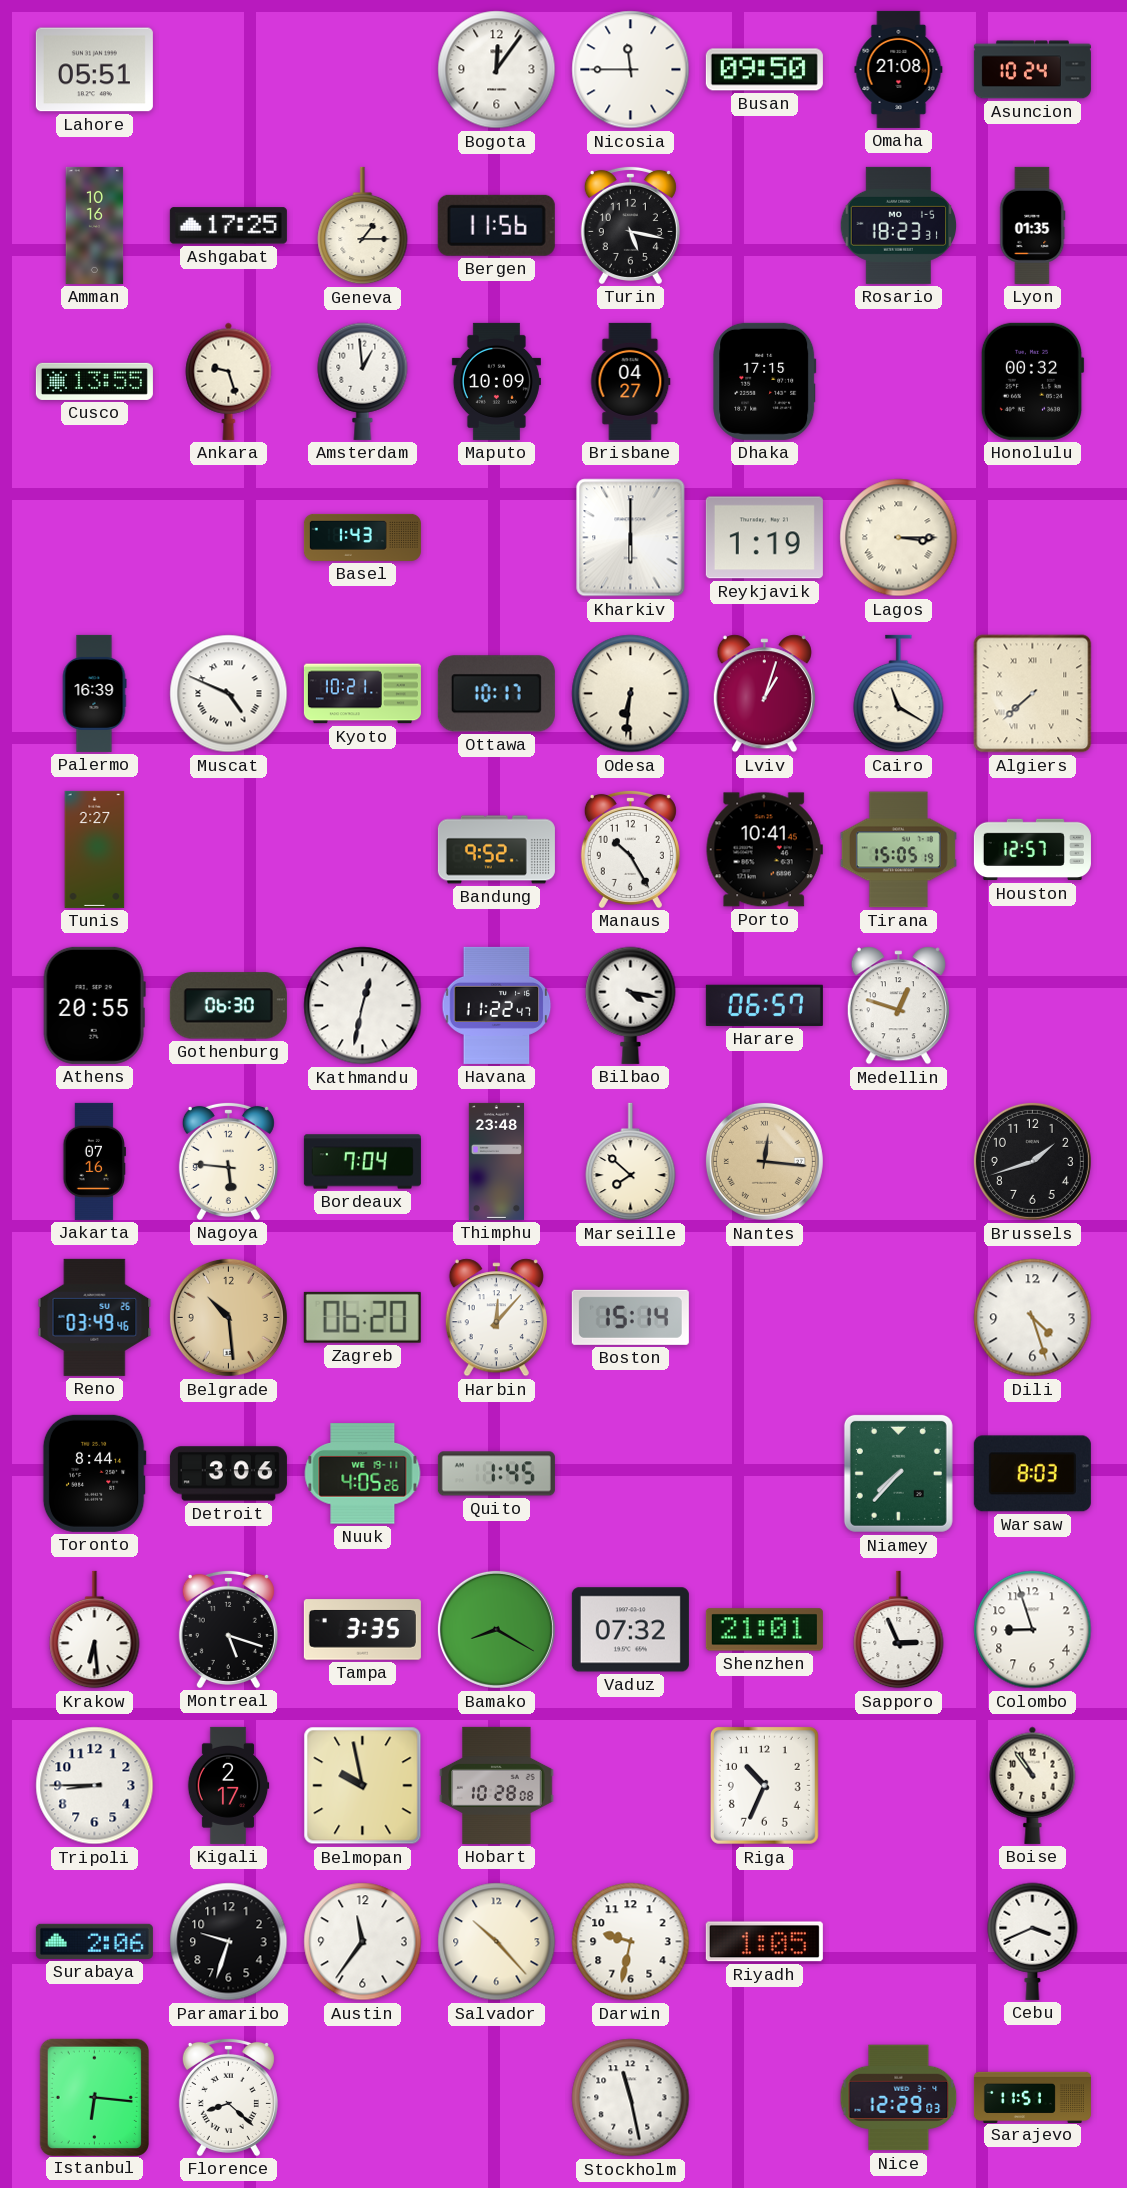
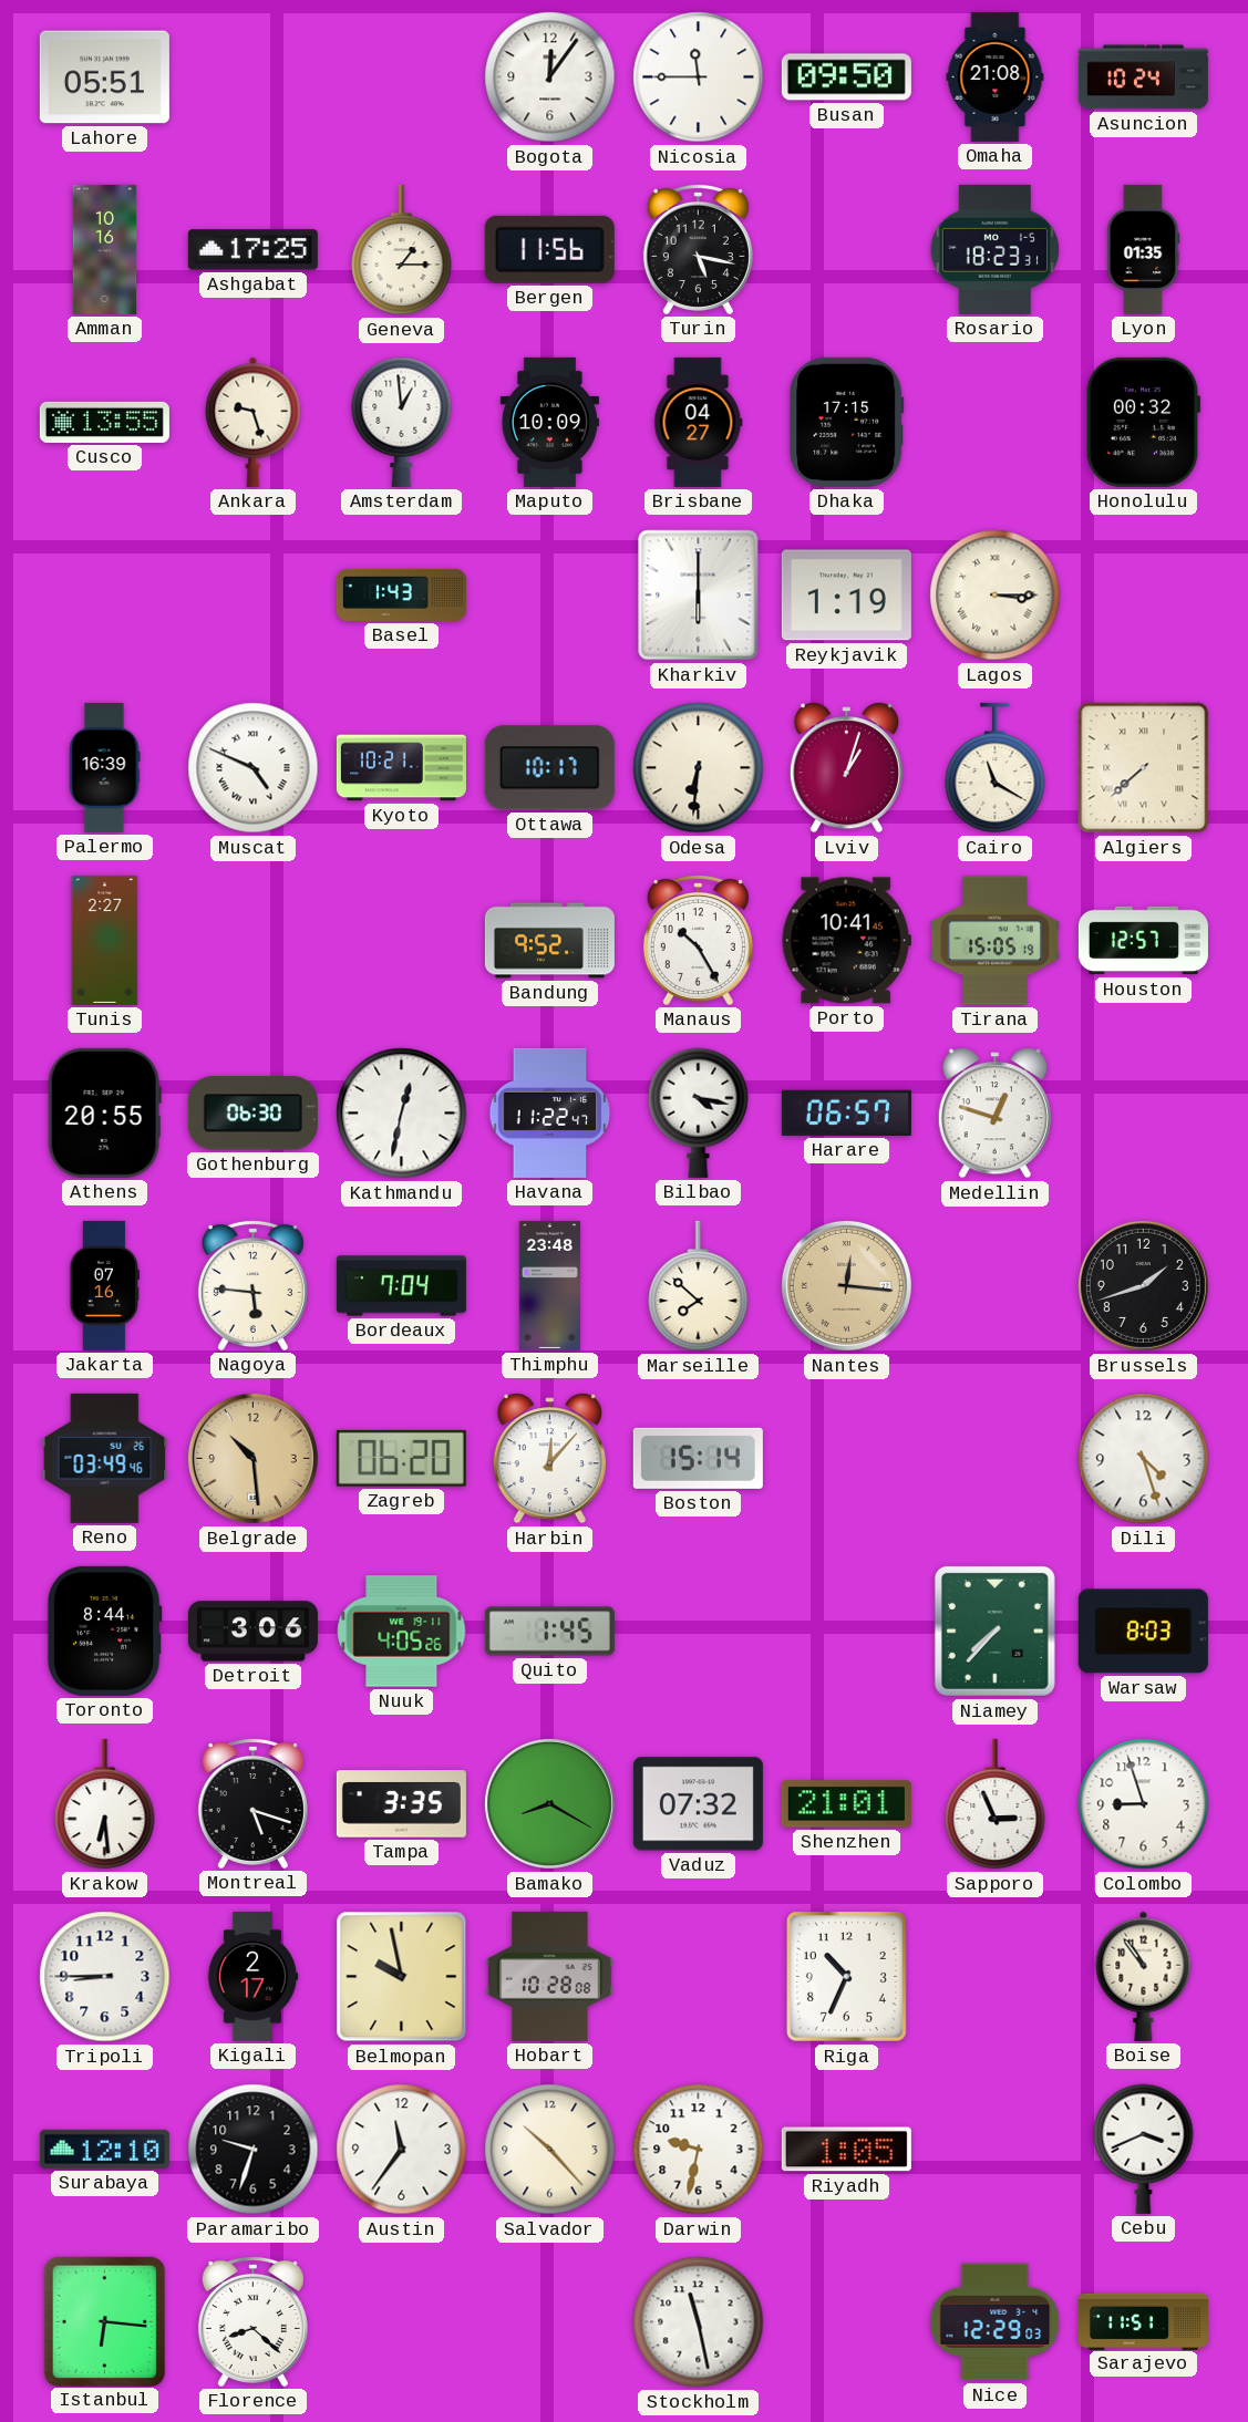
Surabaya: 2:06 -> 12:10
